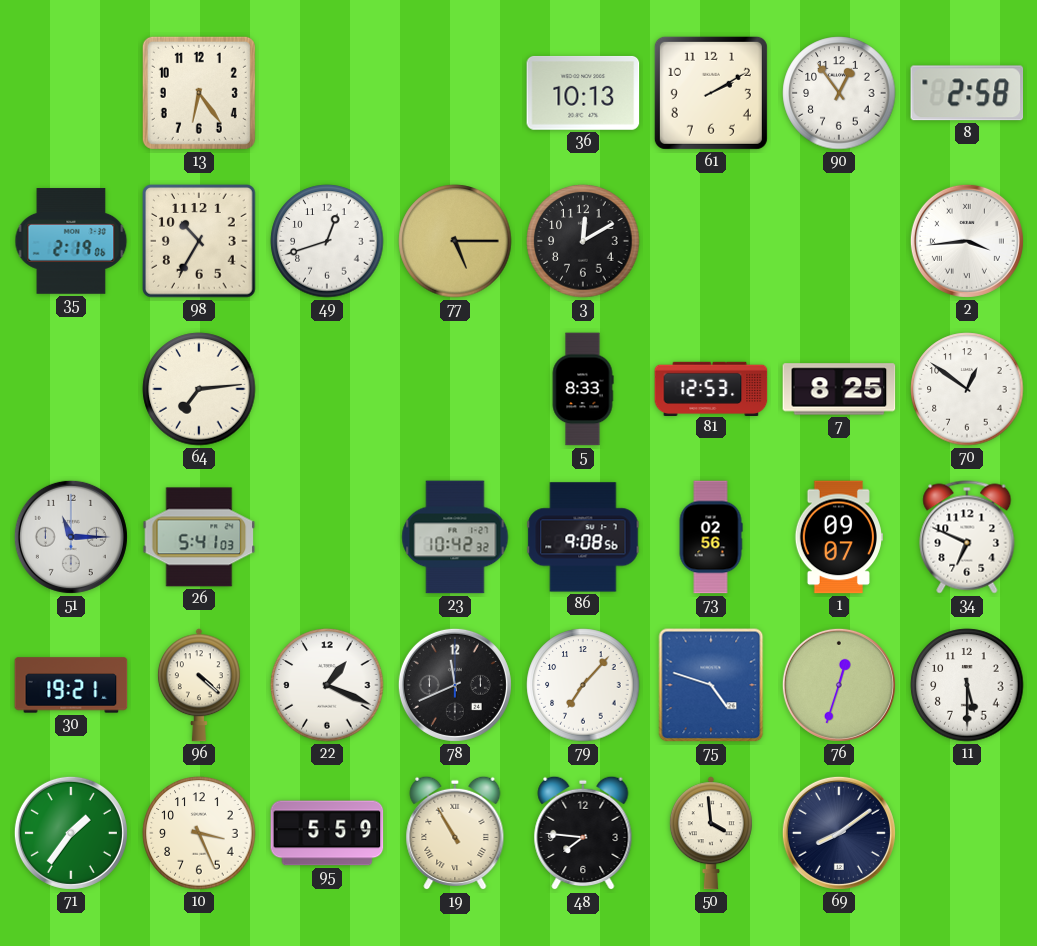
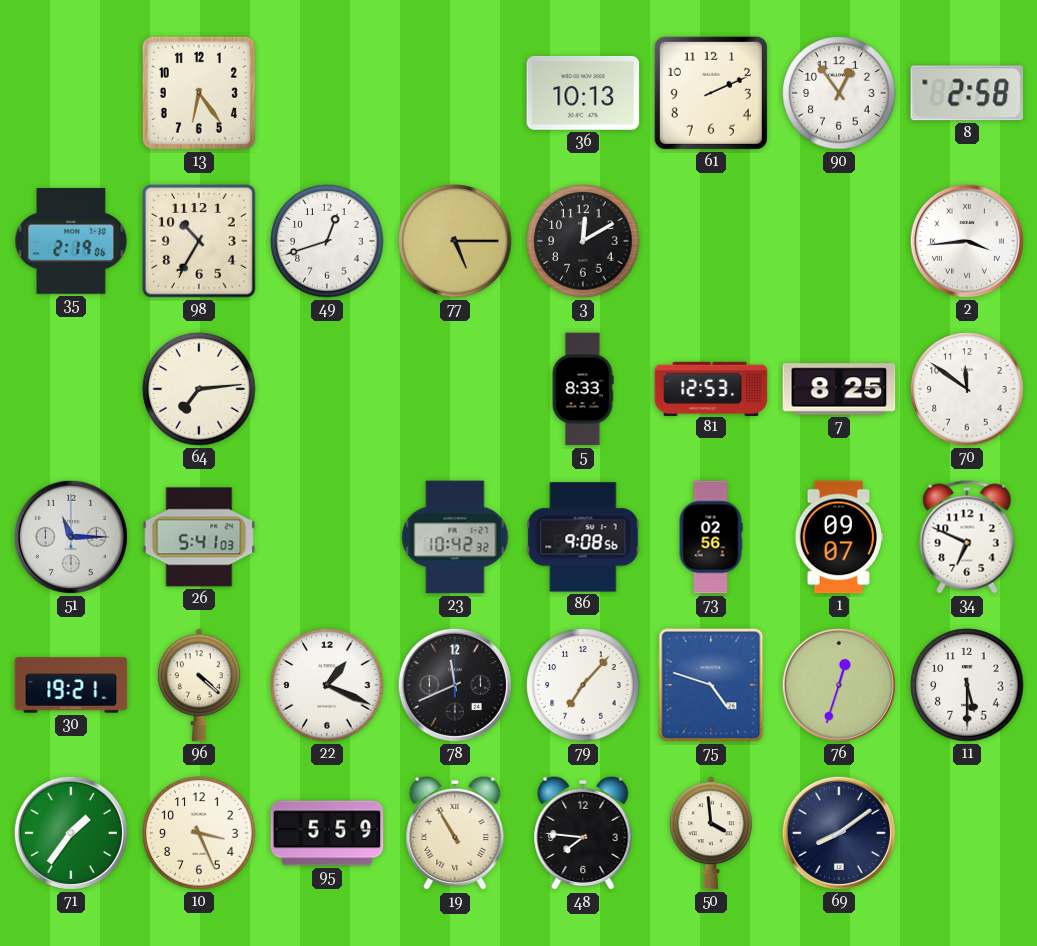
61: 2:10 -> 2:11
70: 12:51 -> 11:51
